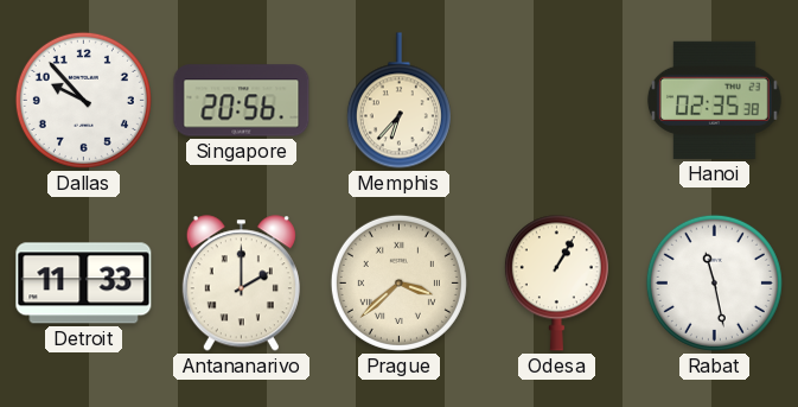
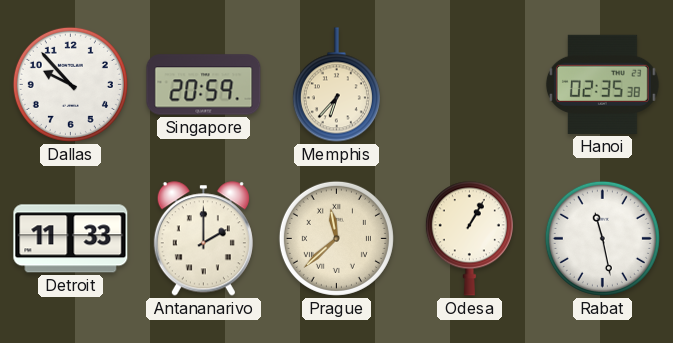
Singapore: 20:56 -> 20:59
Prague: 3:38 -> 11:38
